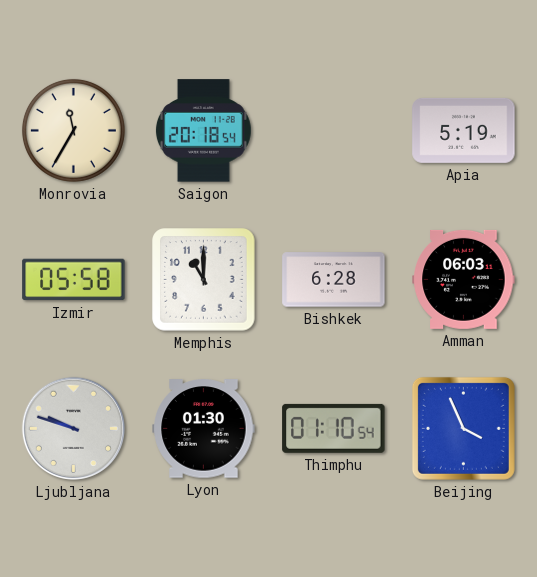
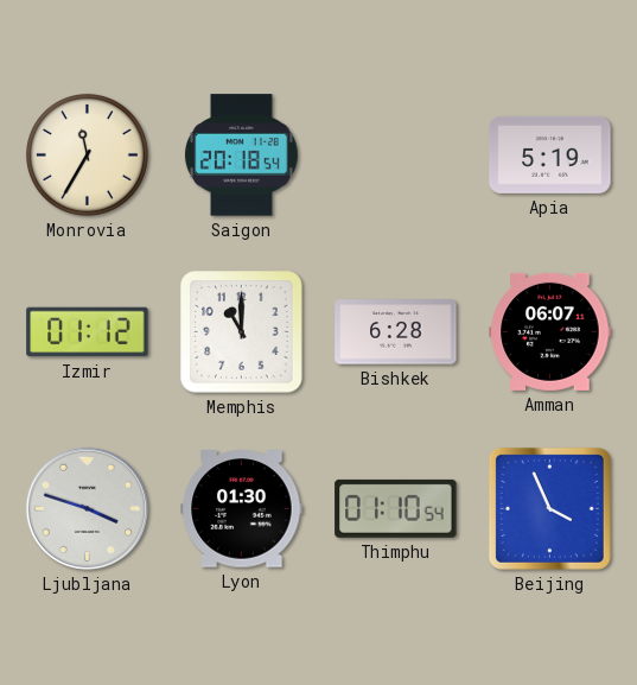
Izmir: 05:58 -> 01:12
Amman: 06:03 -> 06:07
Ljubljana: 9:48 -> 3:48
